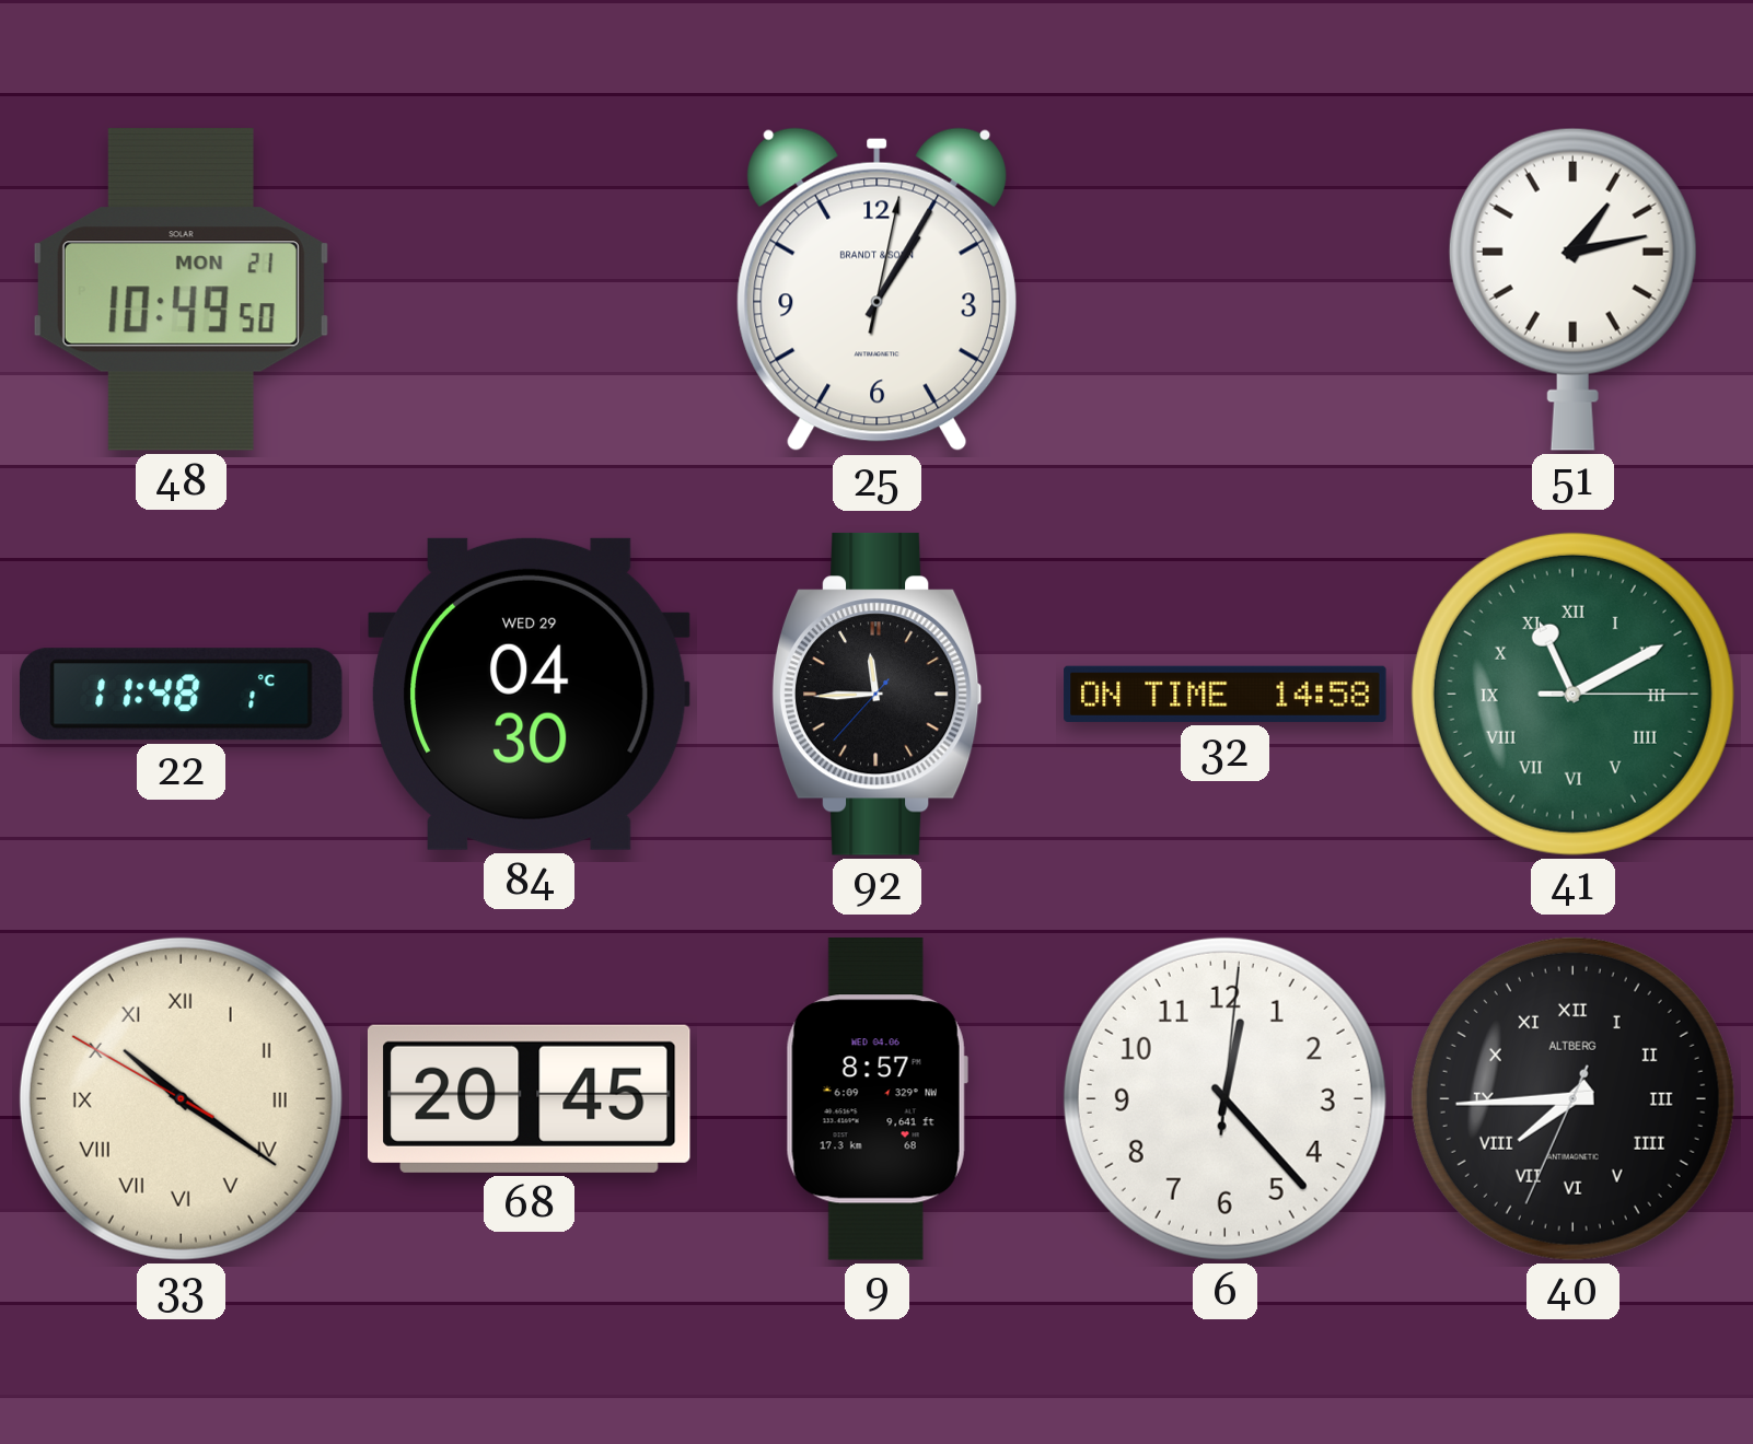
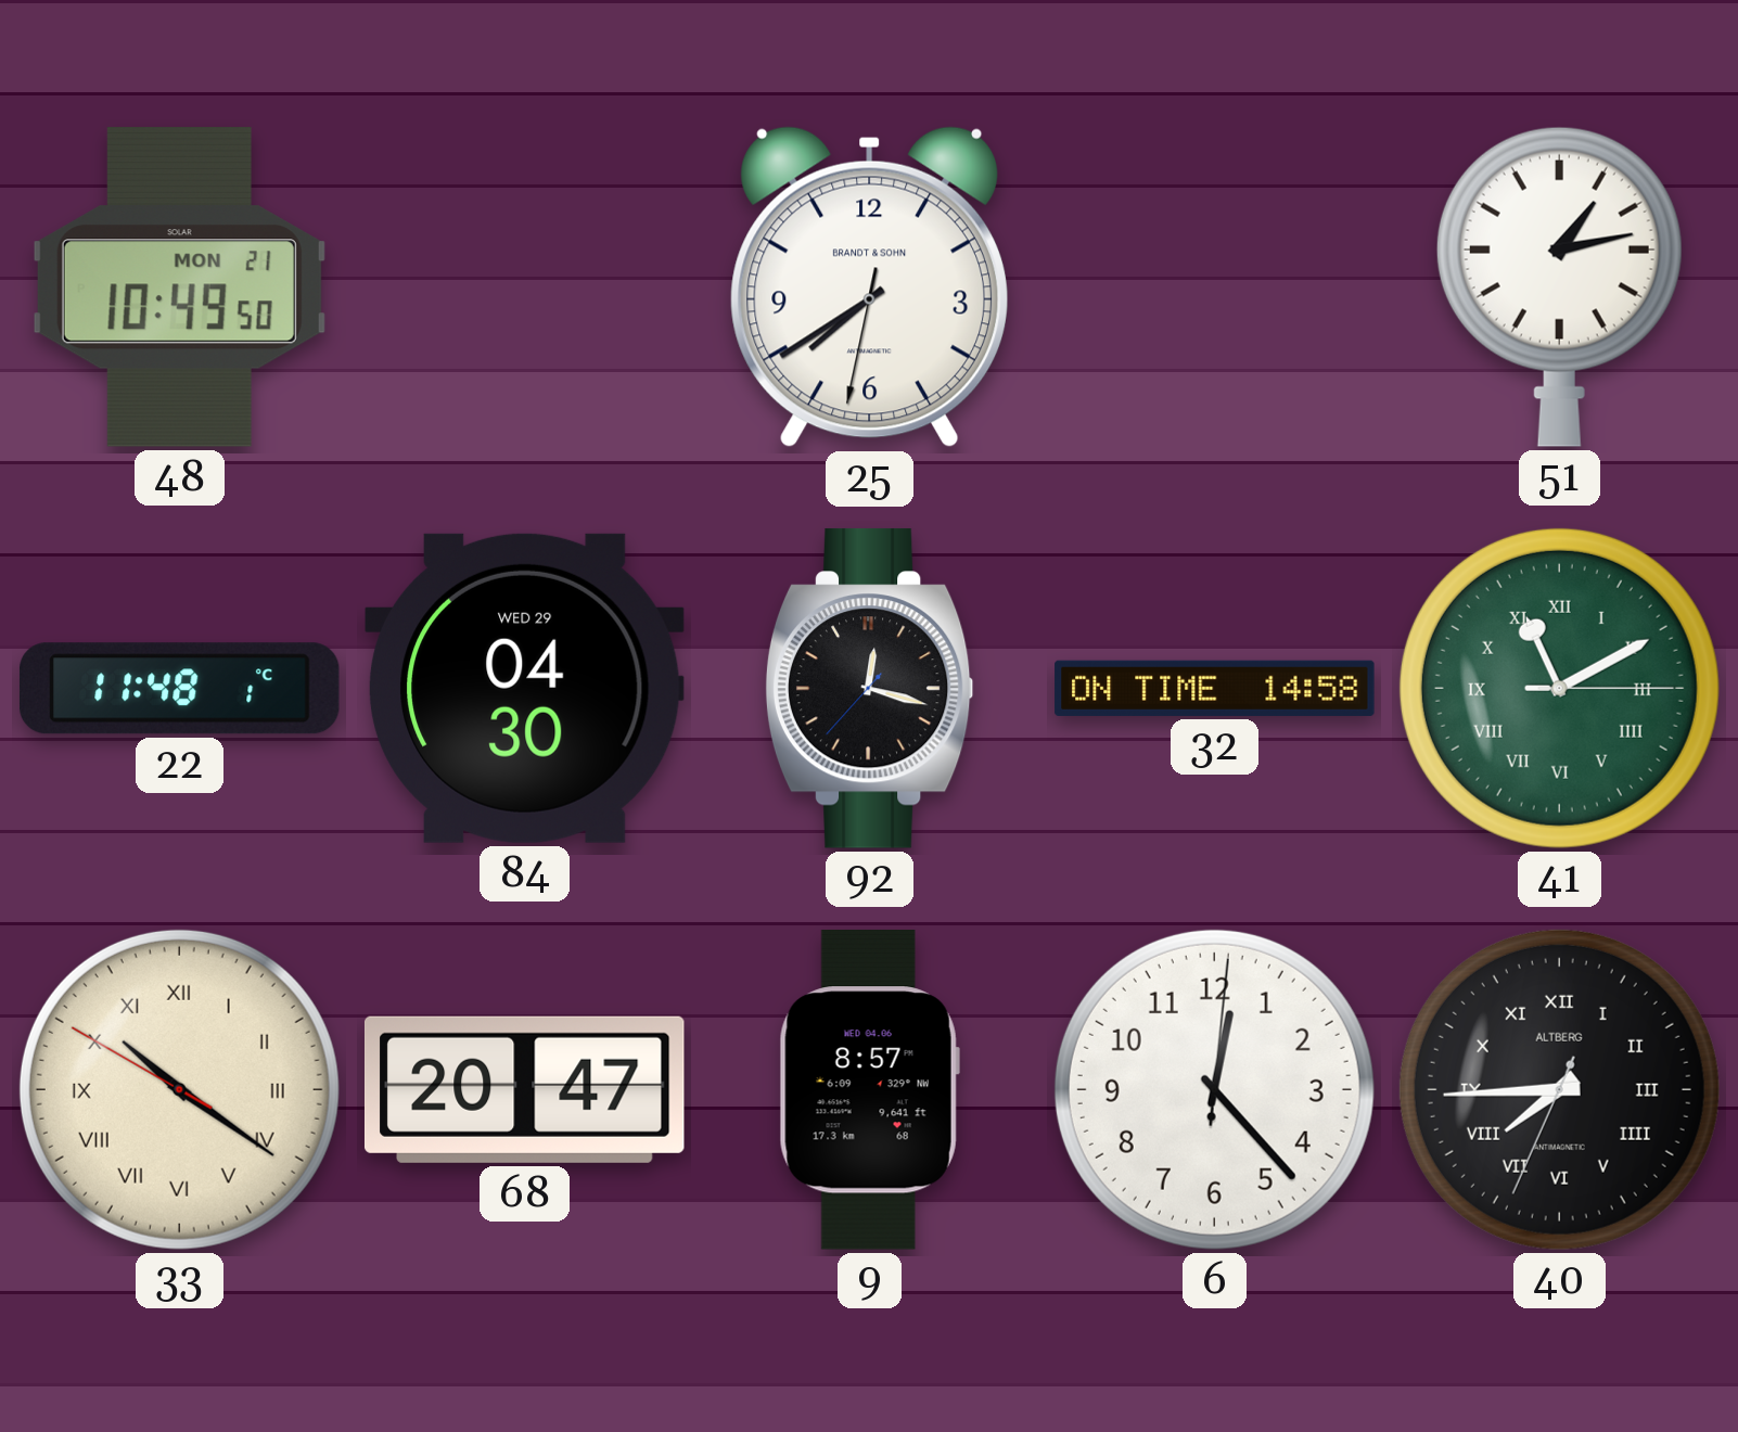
25: 1:05 -> 7:39
92: 11:44 -> 12:17
68: 20:45 -> 20:47
